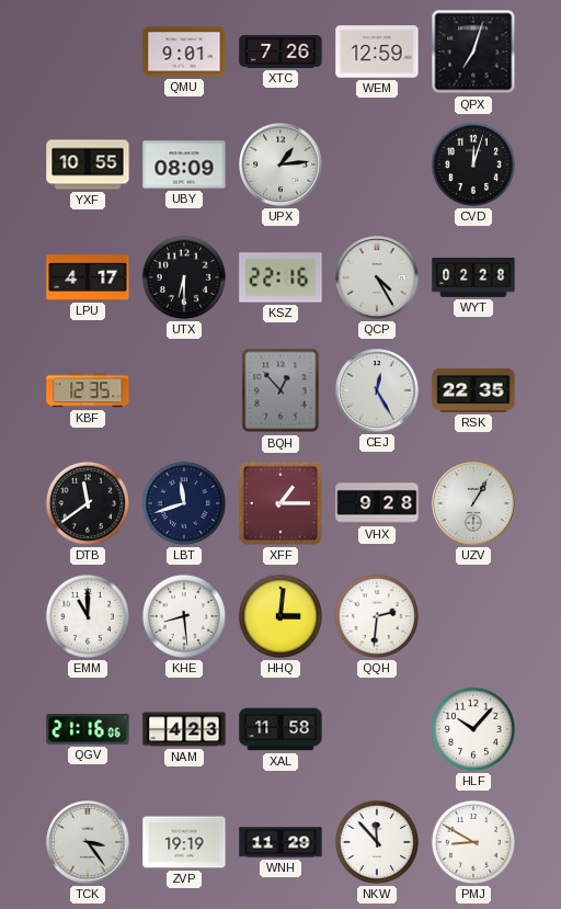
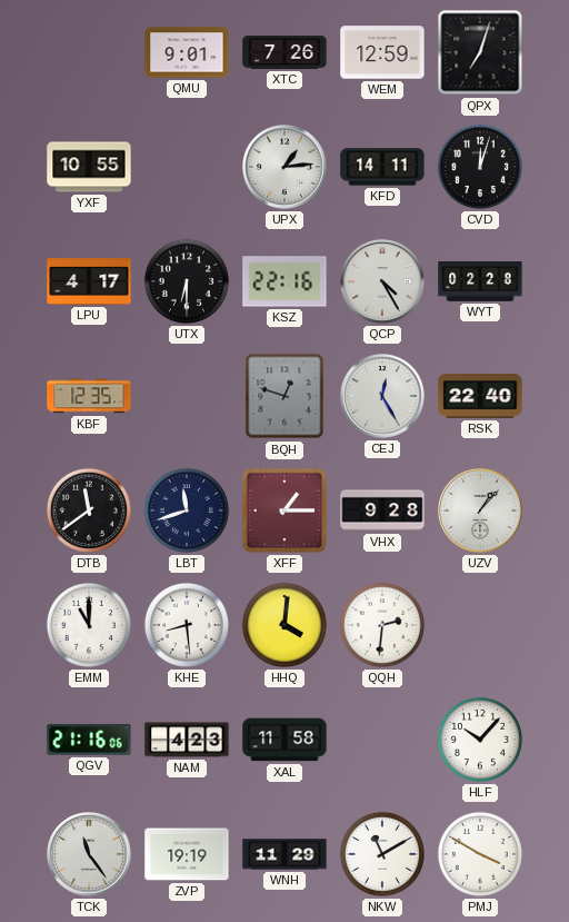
UBY: 08:09 -> none
KFD: none -> 14:11
BQH: 12:53 -> 12:48
RSK: 22:35 -> 22:40
UZV: 1:05 -> 1:07
HHQ: 3:01 -> 4:01
TCK: 3:24 -> 11:24
NKW: 11:53 -> 11:10
PMJ: 8:50 -> 3:50
